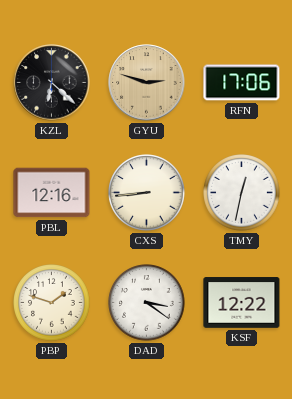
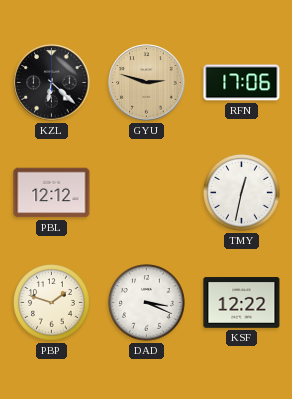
PBL: 12:16 -> 12:12
CXS: 8:44 -> none
DAD: 3:21 -> 3:19
